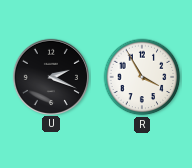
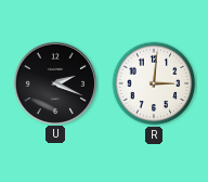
R: 3:55 -> 3:01
